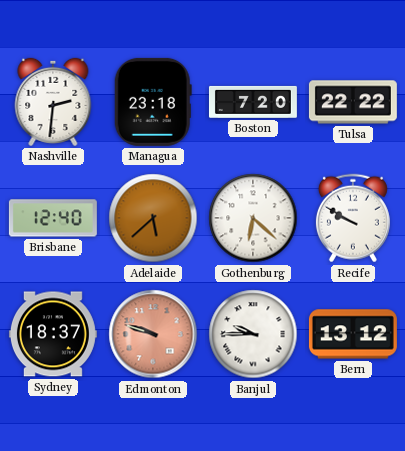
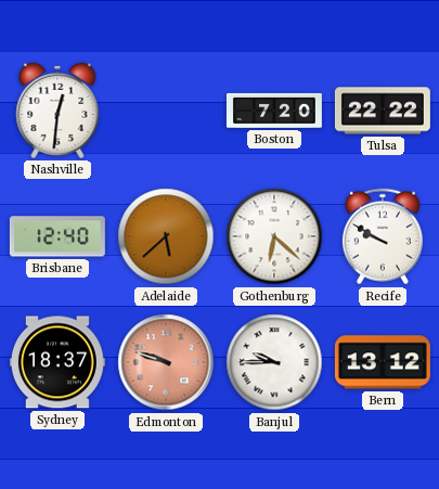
Nashville: 2:31 -> 12:31
Managua: 23:18 -> none
